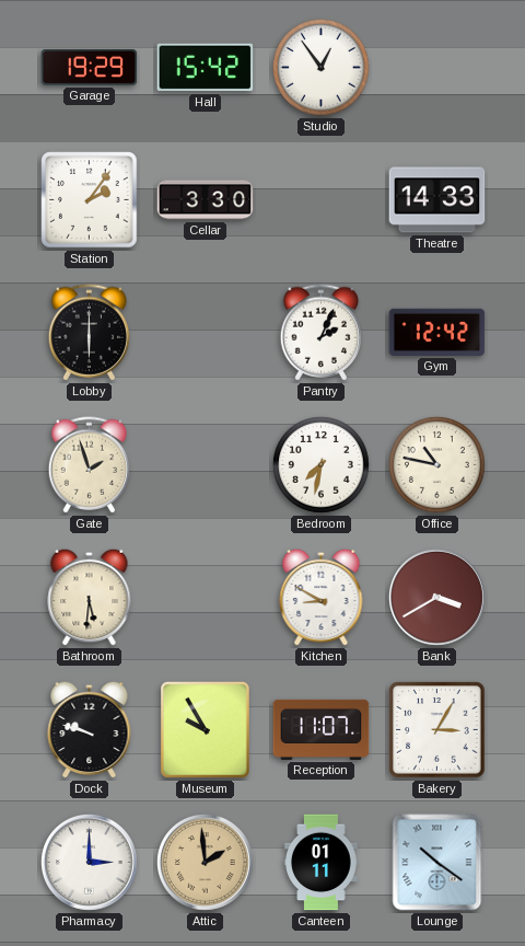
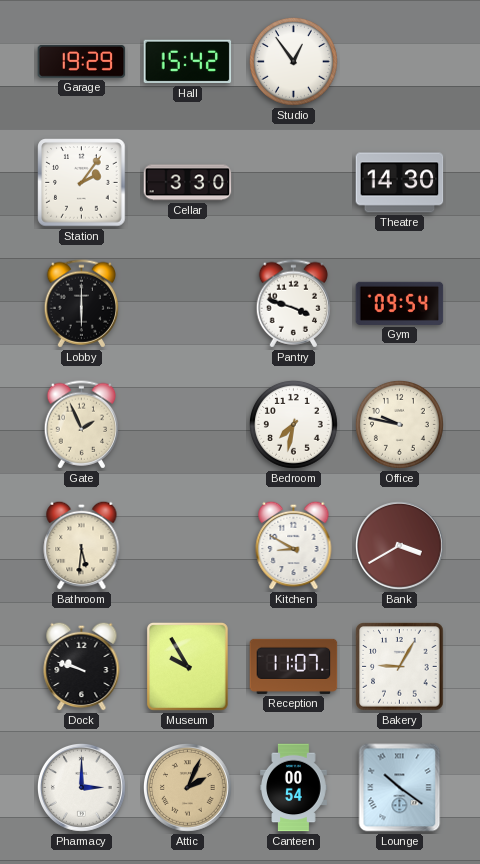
Theatre: 14:33 -> 14:30
Pantry: 2:04 -> 3:48
Gym: 12:42 -> 09:54
Gate: 1:57 -> 1:56
Office: 10:47 -> 9:47
Bakery: 3:05 -> 9:05
Attic: 1:59 -> 2:04
Canteen: 01:11 -> 00:54
